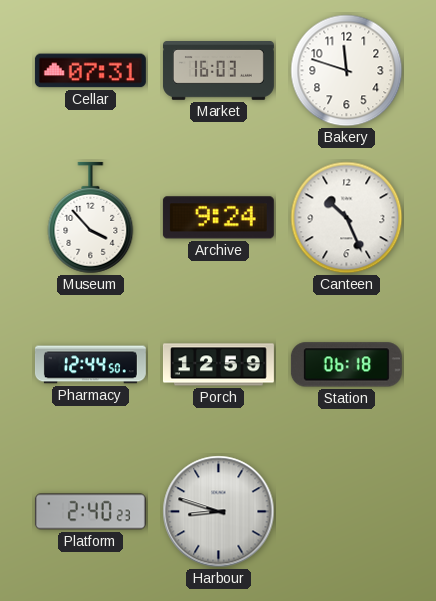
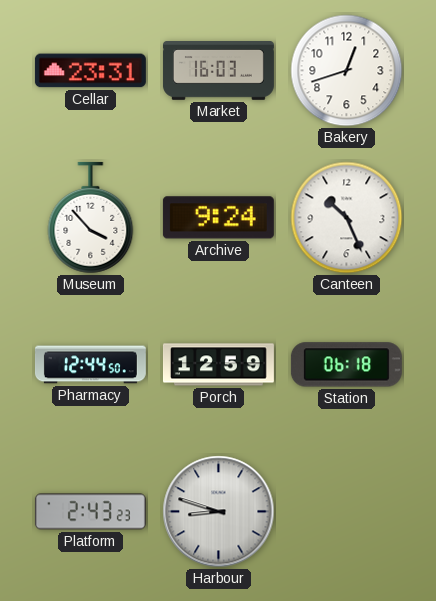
Cellar: 07:31 -> 23:31
Bakery: 11:48 -> 12:42
Platform: 2:40 -> 2:43
